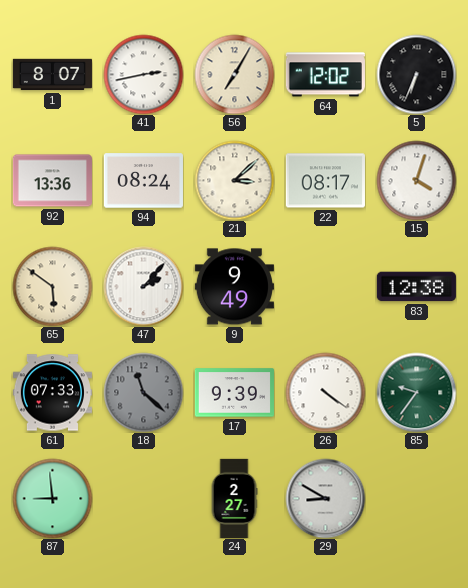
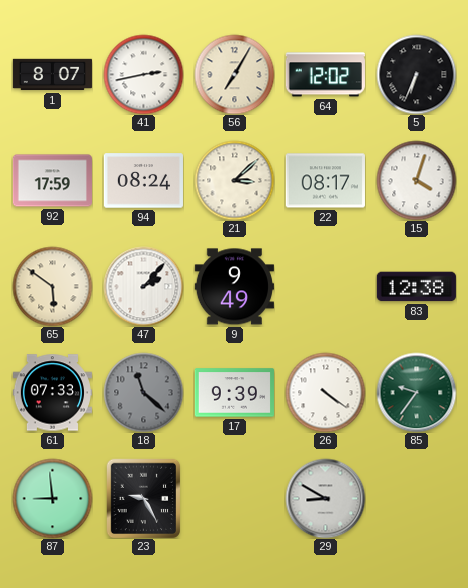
92: 13:36 -> 17:59
23: none -> 9:25
24: 2:27 -> none
